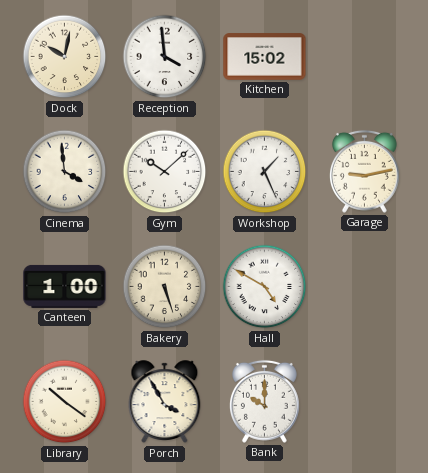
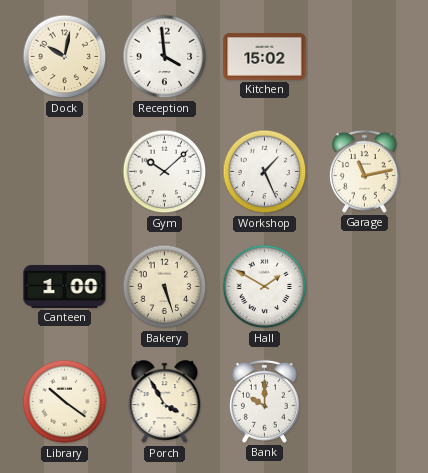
Cinema: 3:59 -> none
Garage: 9:13 -> 11:13
Hall: 4:50 -> 1:50
